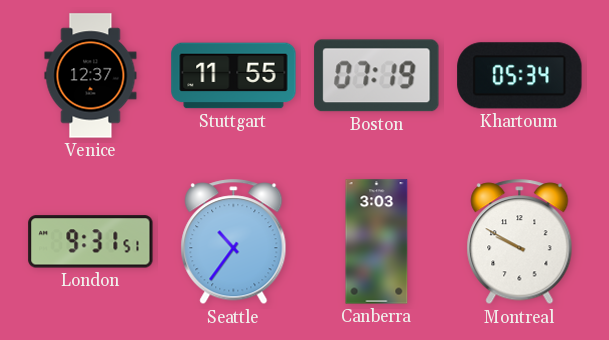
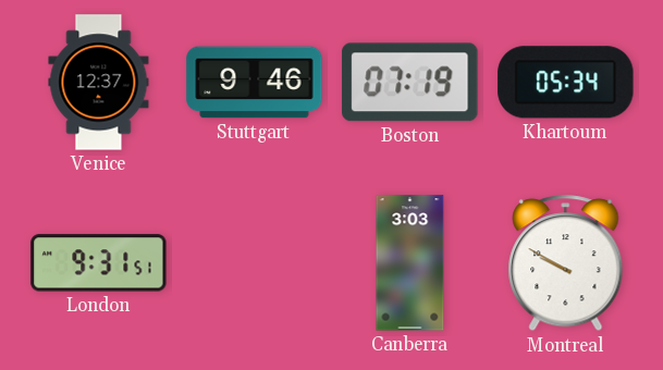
Stuttgart: 11:55 -> 9:46
Seattle: 10:36 -> none
